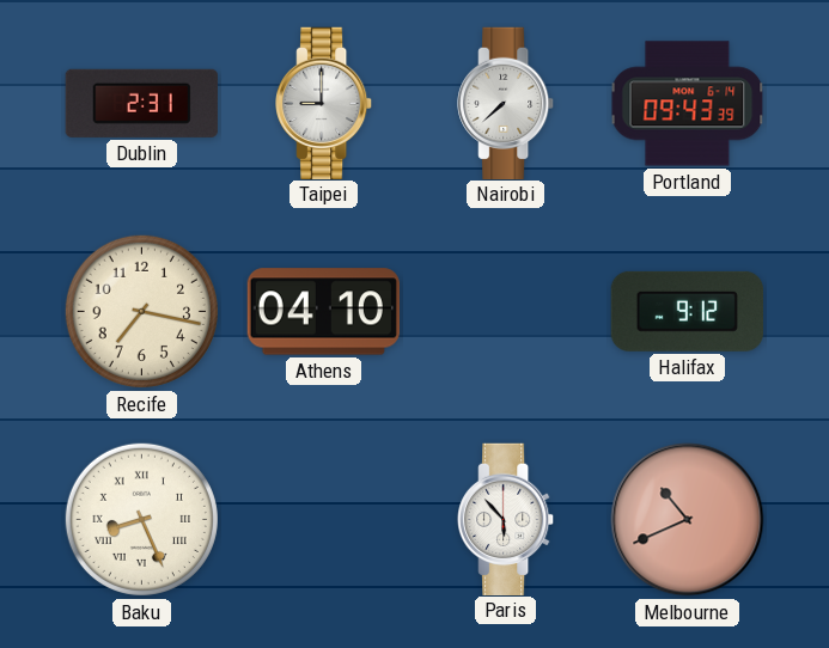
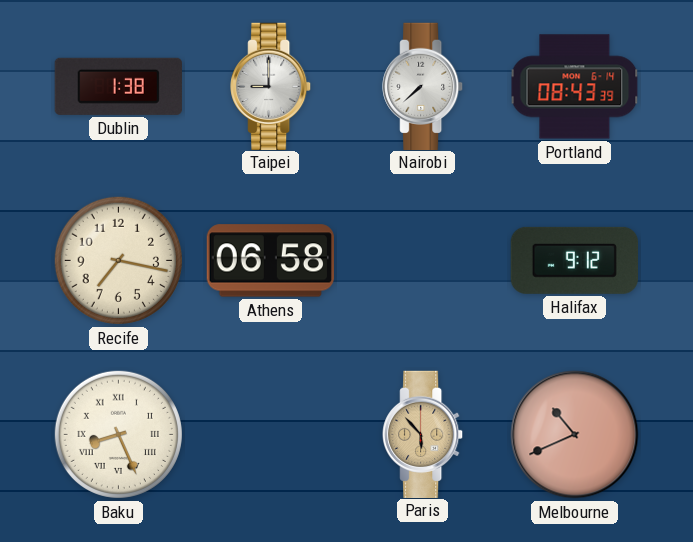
Dublin: 2:31 -> 1:38
Portland: 09:43 -> 08:43
Athens: 04:10 -> 06:58
Paris dial: white -> champagne
